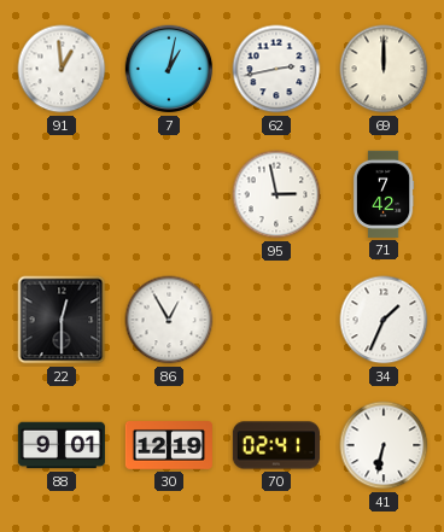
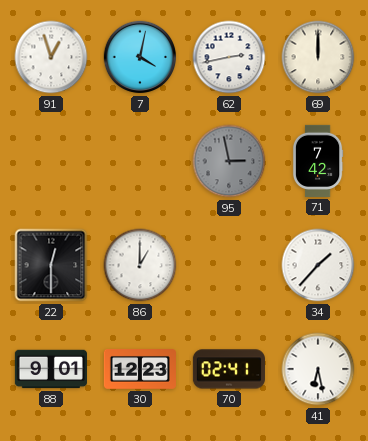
91: 12:59 -> 12:57
7: 1:02 -> 4:02
95 dial: white -> grey
86: 12:55 -> 1:00
34: 1:34 -> 1:37
30: 12:19 -> 12:23
41: 6:32 -> 6:28
